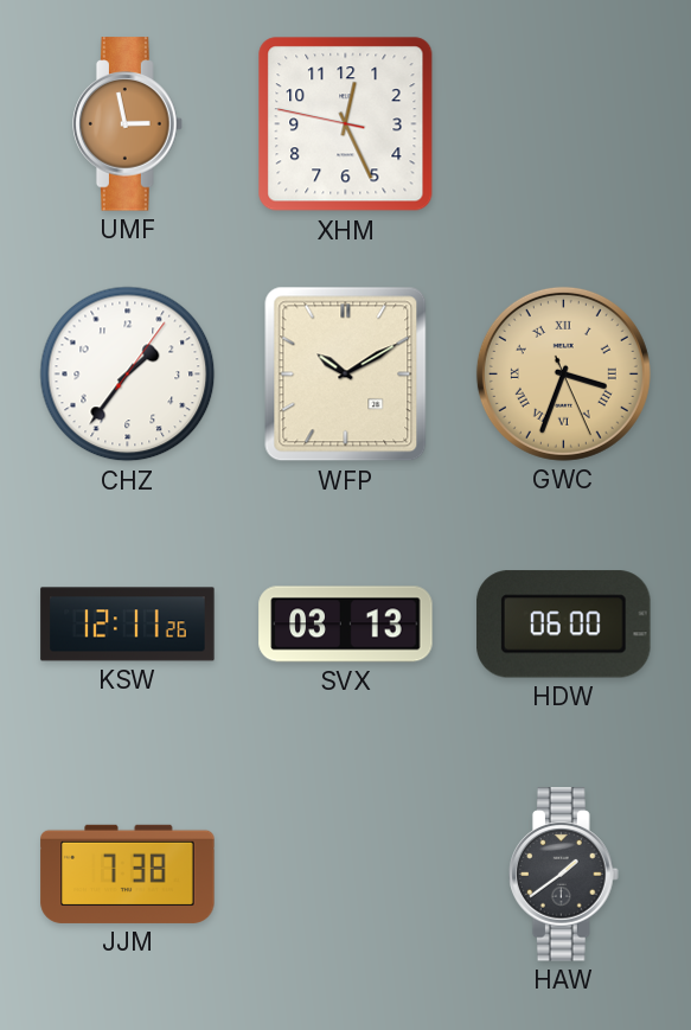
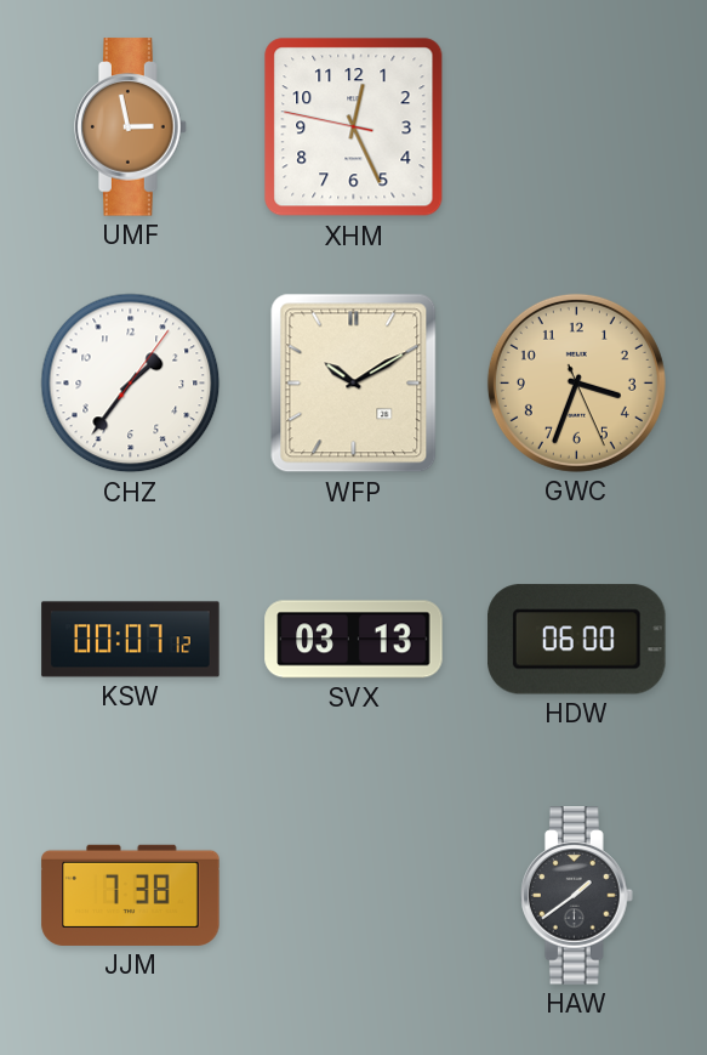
GWC numerals: Roman -> Arabic
KSW: 12:11 -> 00:07
